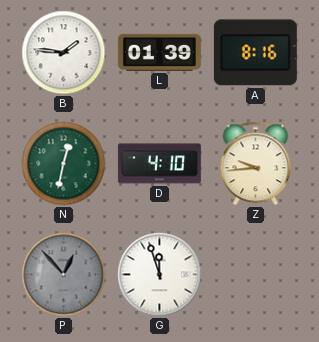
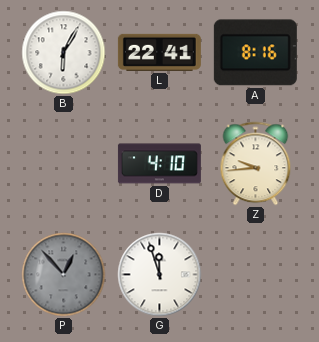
B: 1:46 -> 6:05
L: 01:39 -> 22:41
N: 12:32 -> none
